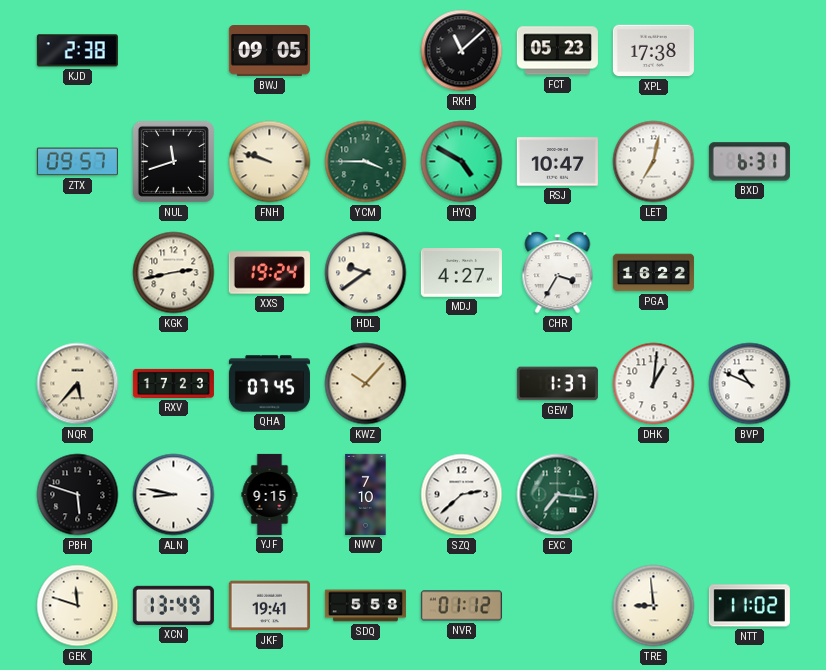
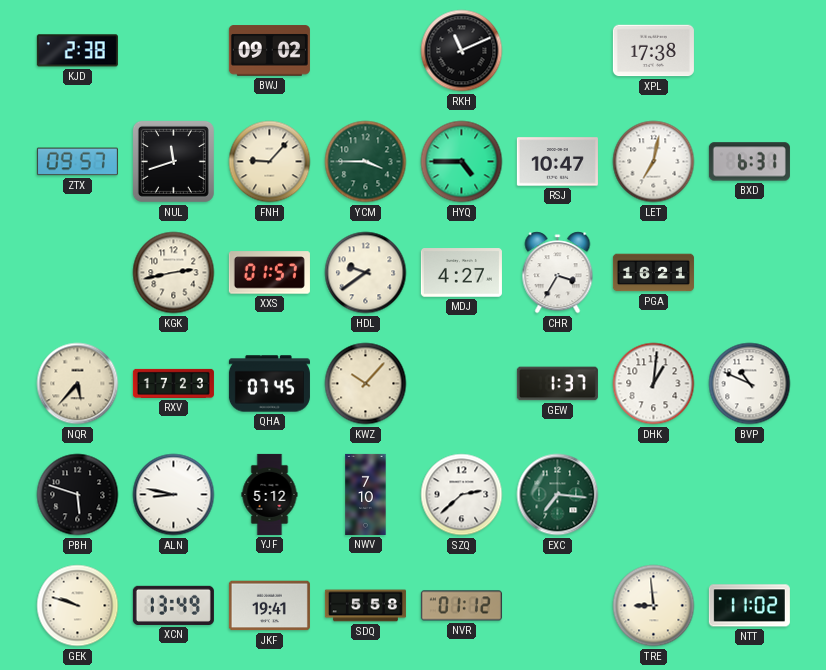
BWJ: 09:05 -> 09:02
RKH: 11:08 -> 11:11
FCT: 05:23 -> none
FNH: 9:48 -> 9:07
HYQ: 4:50 -> 4:45
XXS: 19:24 -> 01:57
PGA: 16:22 -> 16:21
YJF: 9:15 -> 5:12
GEK: 11:48 -> 9:48
